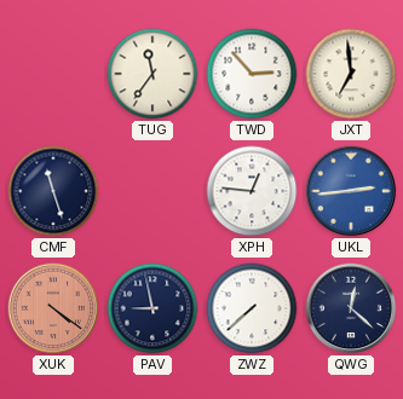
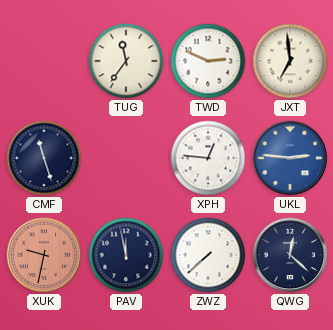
TWD: 2:53 -> 2:49
UKL: 2:44 -> 2:46
XUK: 4:21 -> 9:32
PAV: 8:58 -> 11:58
